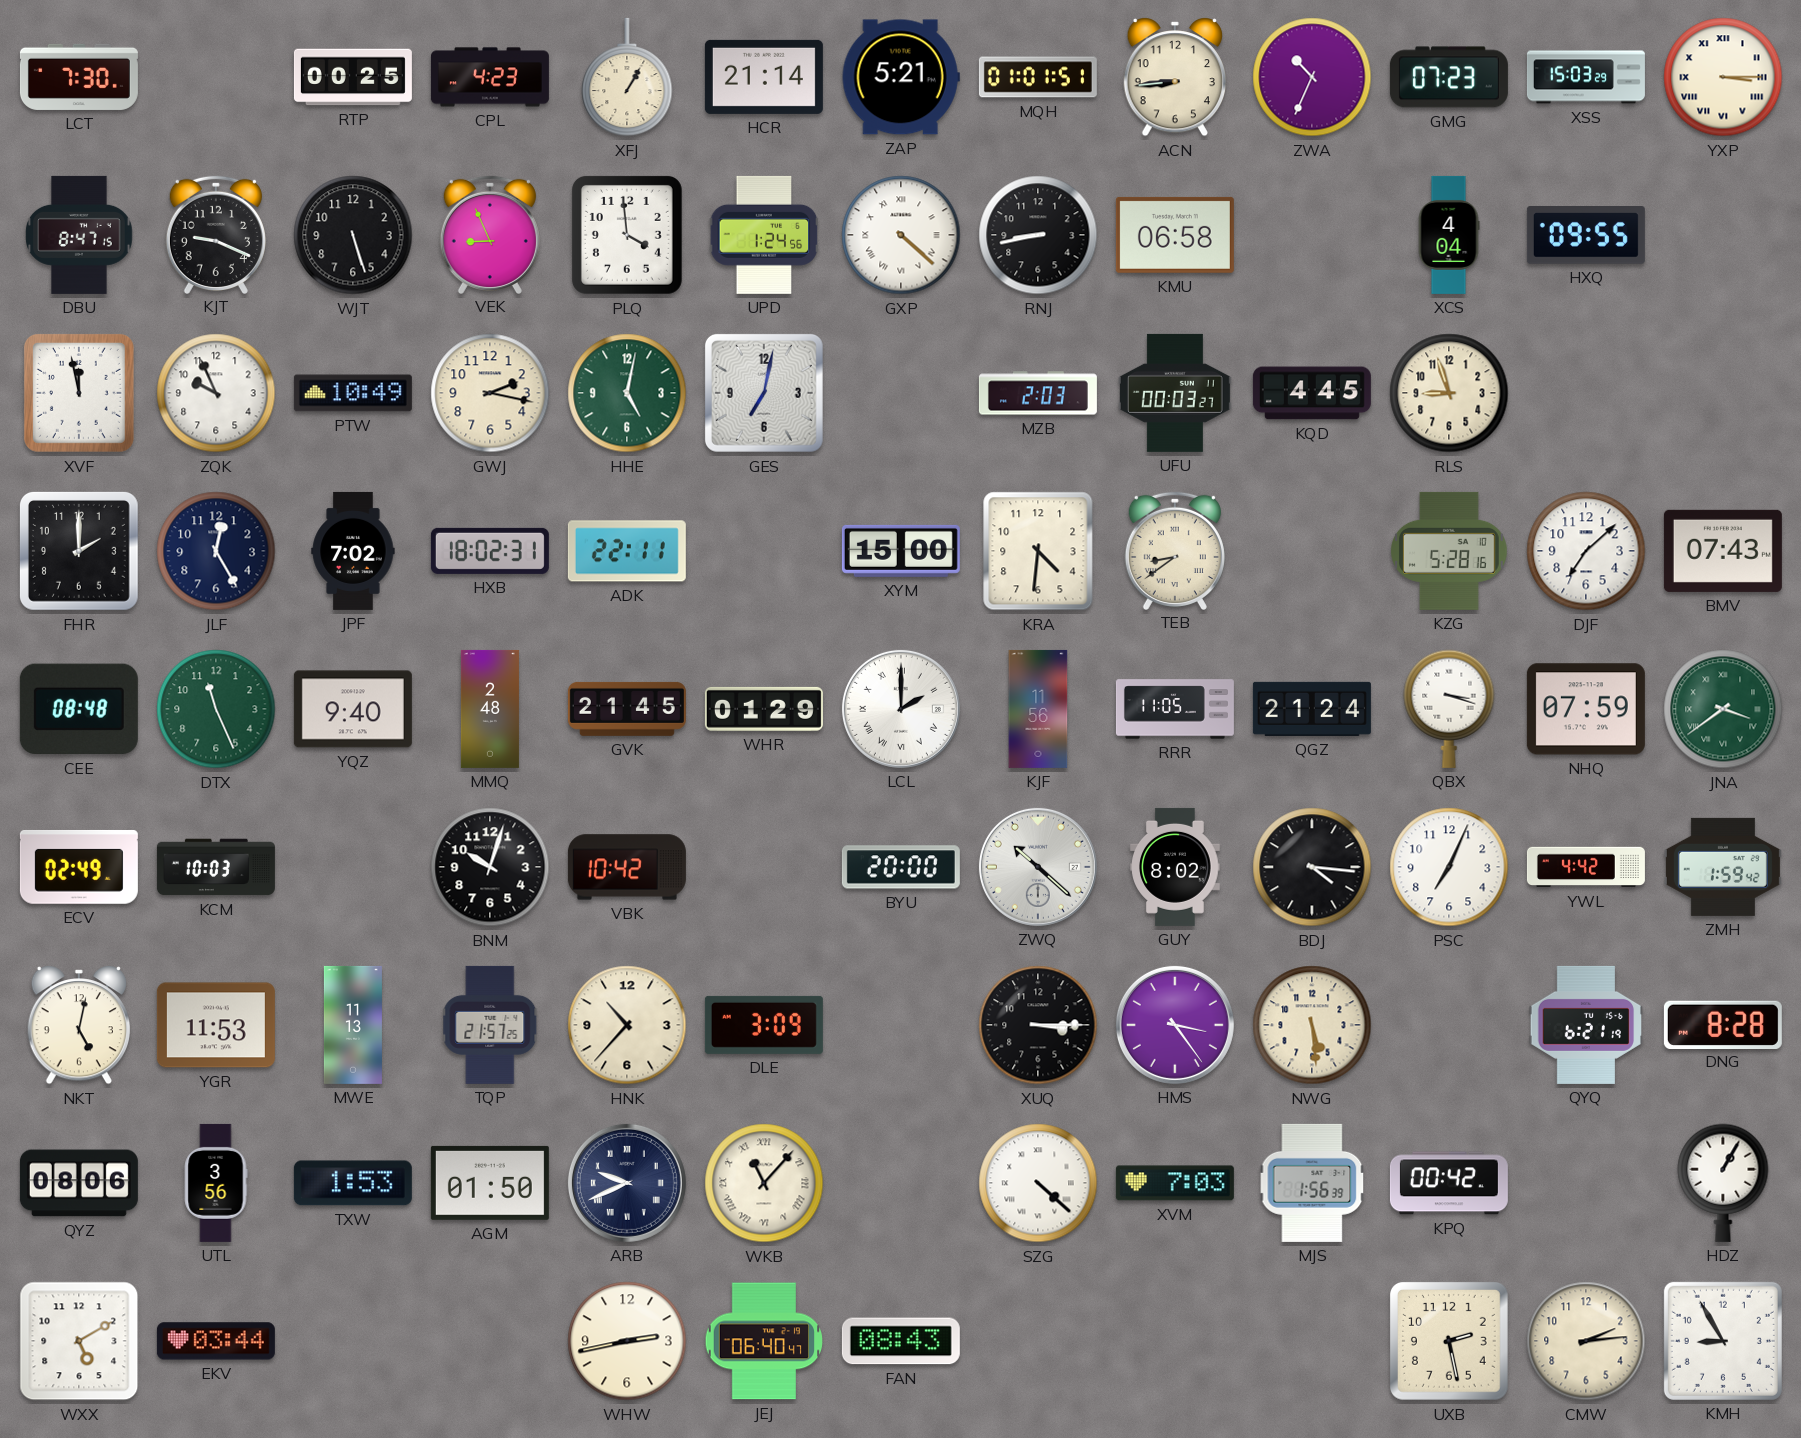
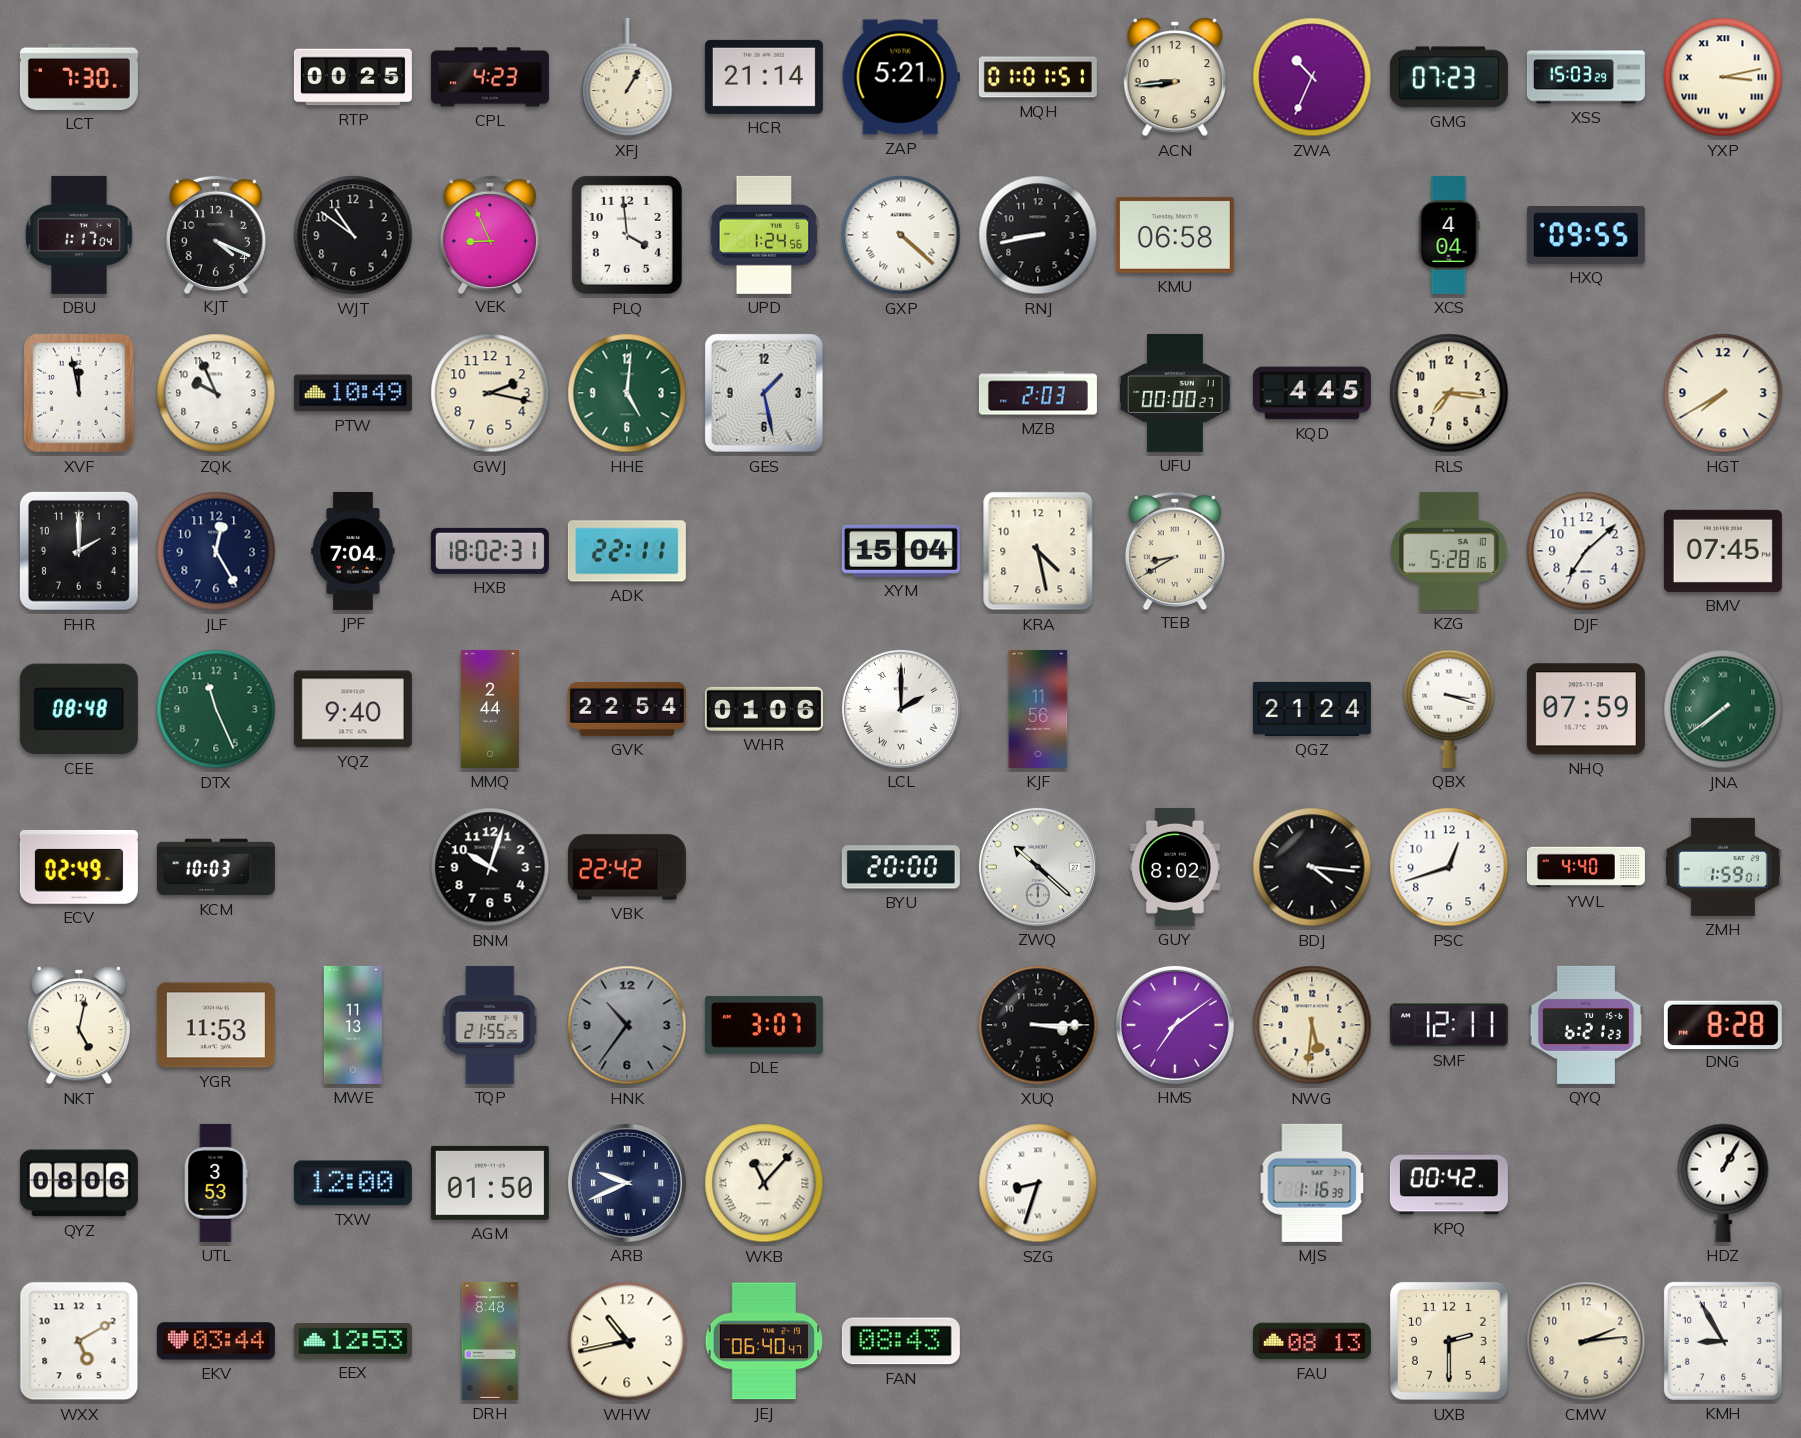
YXP: 3:15 -> 3:13
DBU: 8:47 -> 1:17
KJT: 9:19 -> 4:19
WJT: 5:27 -> 10:51
HHE: 5:02 -> 5:01
GES: 7:02 -> 1:28
UFU: 00:03 -> 00:00
RLS: 8:57 -> 7:16
HGT: none -> 7:40
JPF: 7:02 -> 7:04
XYM: 15:00 -> 15:04
KRA: 4:31 -> 4:28
TEB: 8:39 -> 8:40
BMV: 07:43 -> 07:45
MMQ: 2:48 -> 2:44
GVK: 21:45 -> 22:54
WHR: 01:29 -> 01:06
RRR: 11:05 -> none
JNA: 3:39 -> 7:39
VBK: 10:42 -> 22:42
PSC: 7:04 -> 12:42
YWL: 4:42 -> 4:40
ZMH: 1:59:42 -> 1:59:01
TQP: 21:57 -> 21:55
HNK: 10:37 -> 10:36
HNK dial: cream -> grey
DLE: 3:09 -> 3:07
HMS: 3:24 -> 7:09
NWG: 5:29 -> 5:31
SMF: none -> 12:11
QYQ: 6:21:19 -> 6:21:23
UTL: 3:56 -> 3:53
TXW: 1:53 -> 12:00
SZG: 4:22 -> 8:33
XVM: 7:03 -> none
MJS: 1:56 -> 1:16
EEX: none -> 12:53
DRH: none -> 8:48
WHW: 2:43 -> 10:43
FAU: none -> 08:13
UXB: 2:28 -> 2:30
